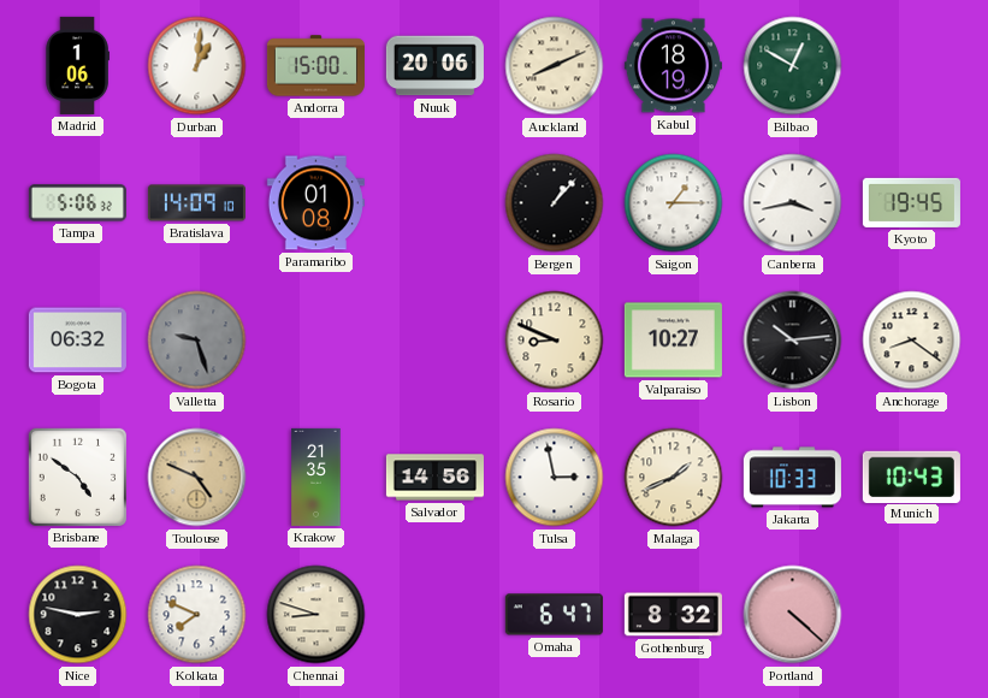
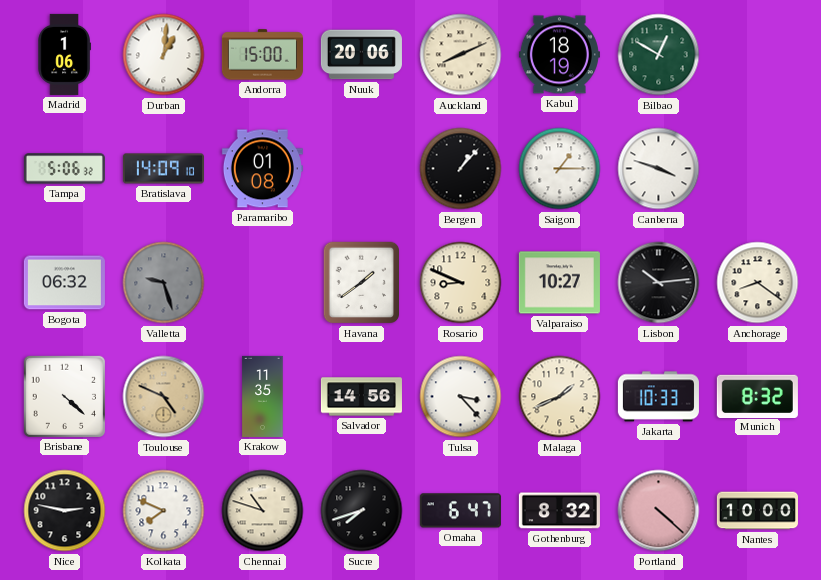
Canberra: 3:43 -> 3:48
Kyoto: 19:45 -> none
Havana: none -> 1:39
Brisbane: 4:51 -> 4:22
Krakow: 21:35 -> 11:35
Tulsa: 2:58 -> 3:23
Munich: 10:43 -> 8:32
Chennai: 8:48 -> 10:48
Sucre: none -> 7:42
Nantes: none -> 10:00
